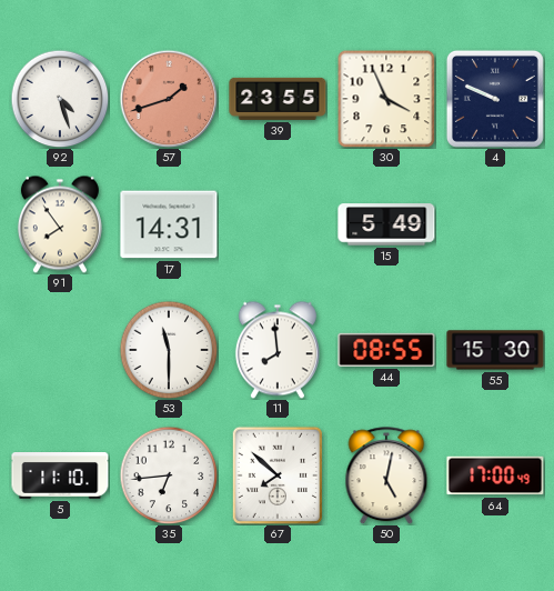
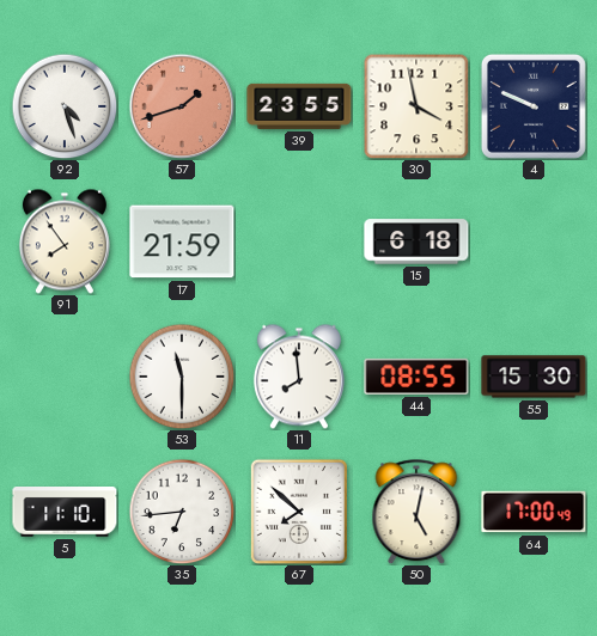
30: 3:56 -> 3:58
17: 14:31 -> 21:59
15: 5:49 -> 6:18
